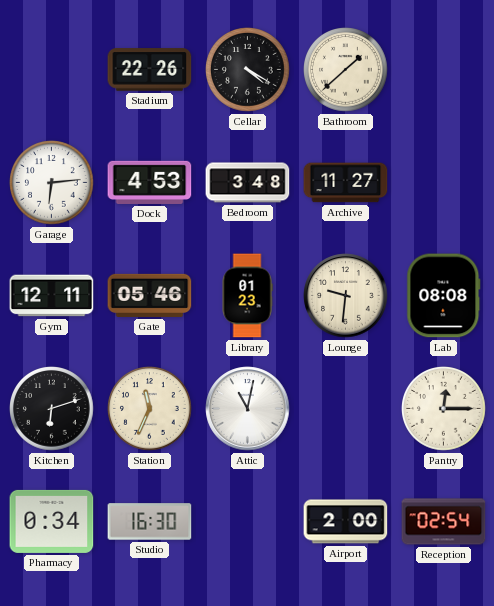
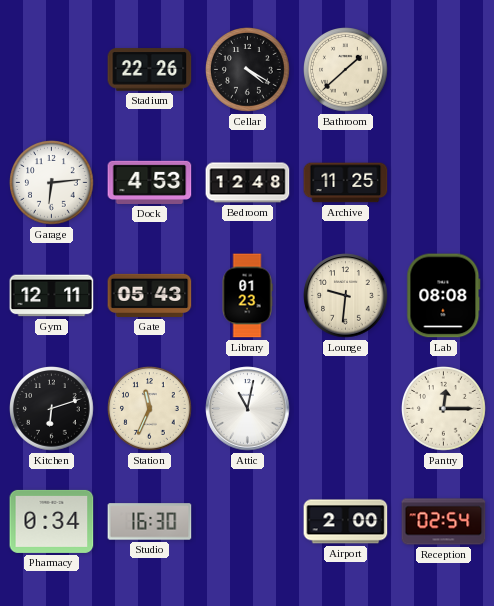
Bedroom: 3:48 -> 12:48
Archive: 11:27 -> 11:25
Gate: 05:46 -> 05:43
